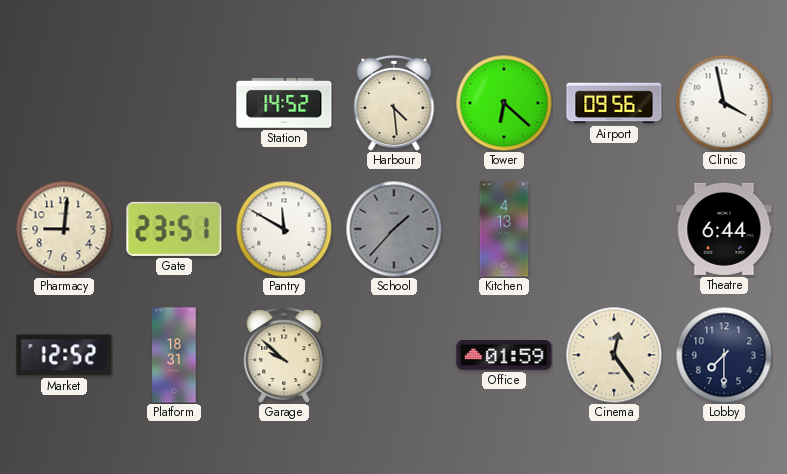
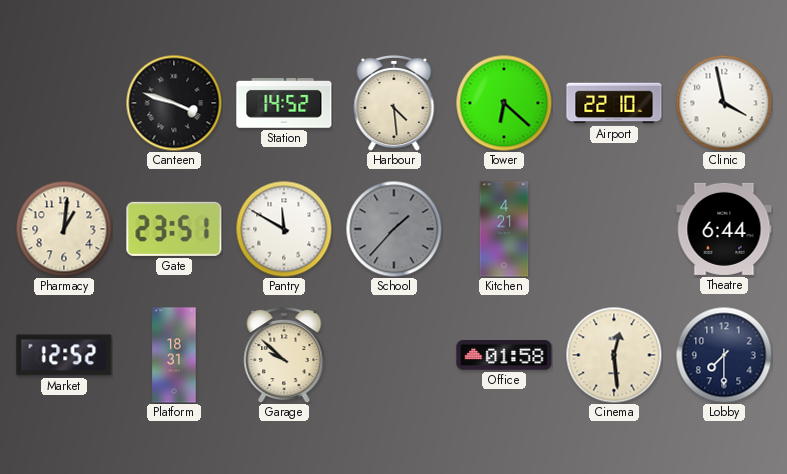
Canteen: none -> 3:48
Airport: 09:56 -> 22:10
Pharmacy: 9:01 -> 1:01
Kitchen: 4:13 -> 4:21
Office: 01:59 -> 01:58
Cinema: 12:24 -> 12:29
